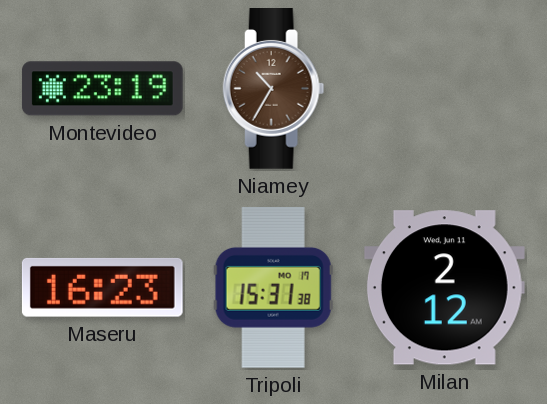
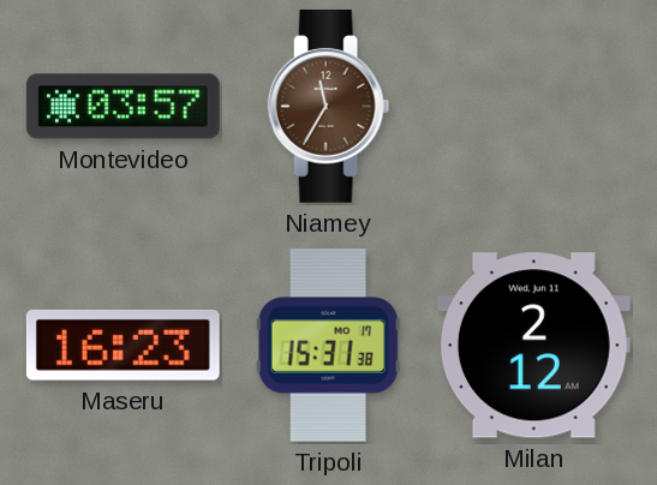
Montevideo: 23:19 -> 03:57
Niamey: 10:35 -> 11:35
